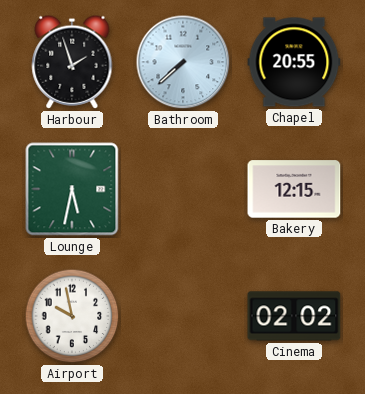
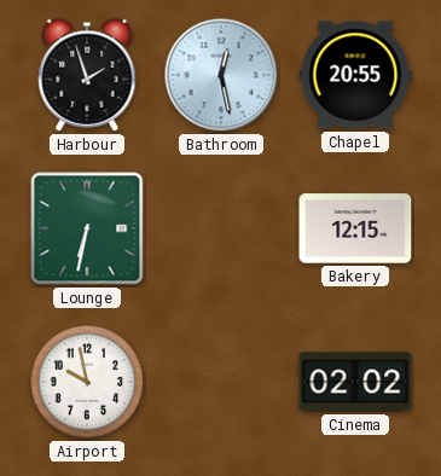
Bathroom: 7:38 -> 12:28
Lounge: 5:32 -> 6:32
